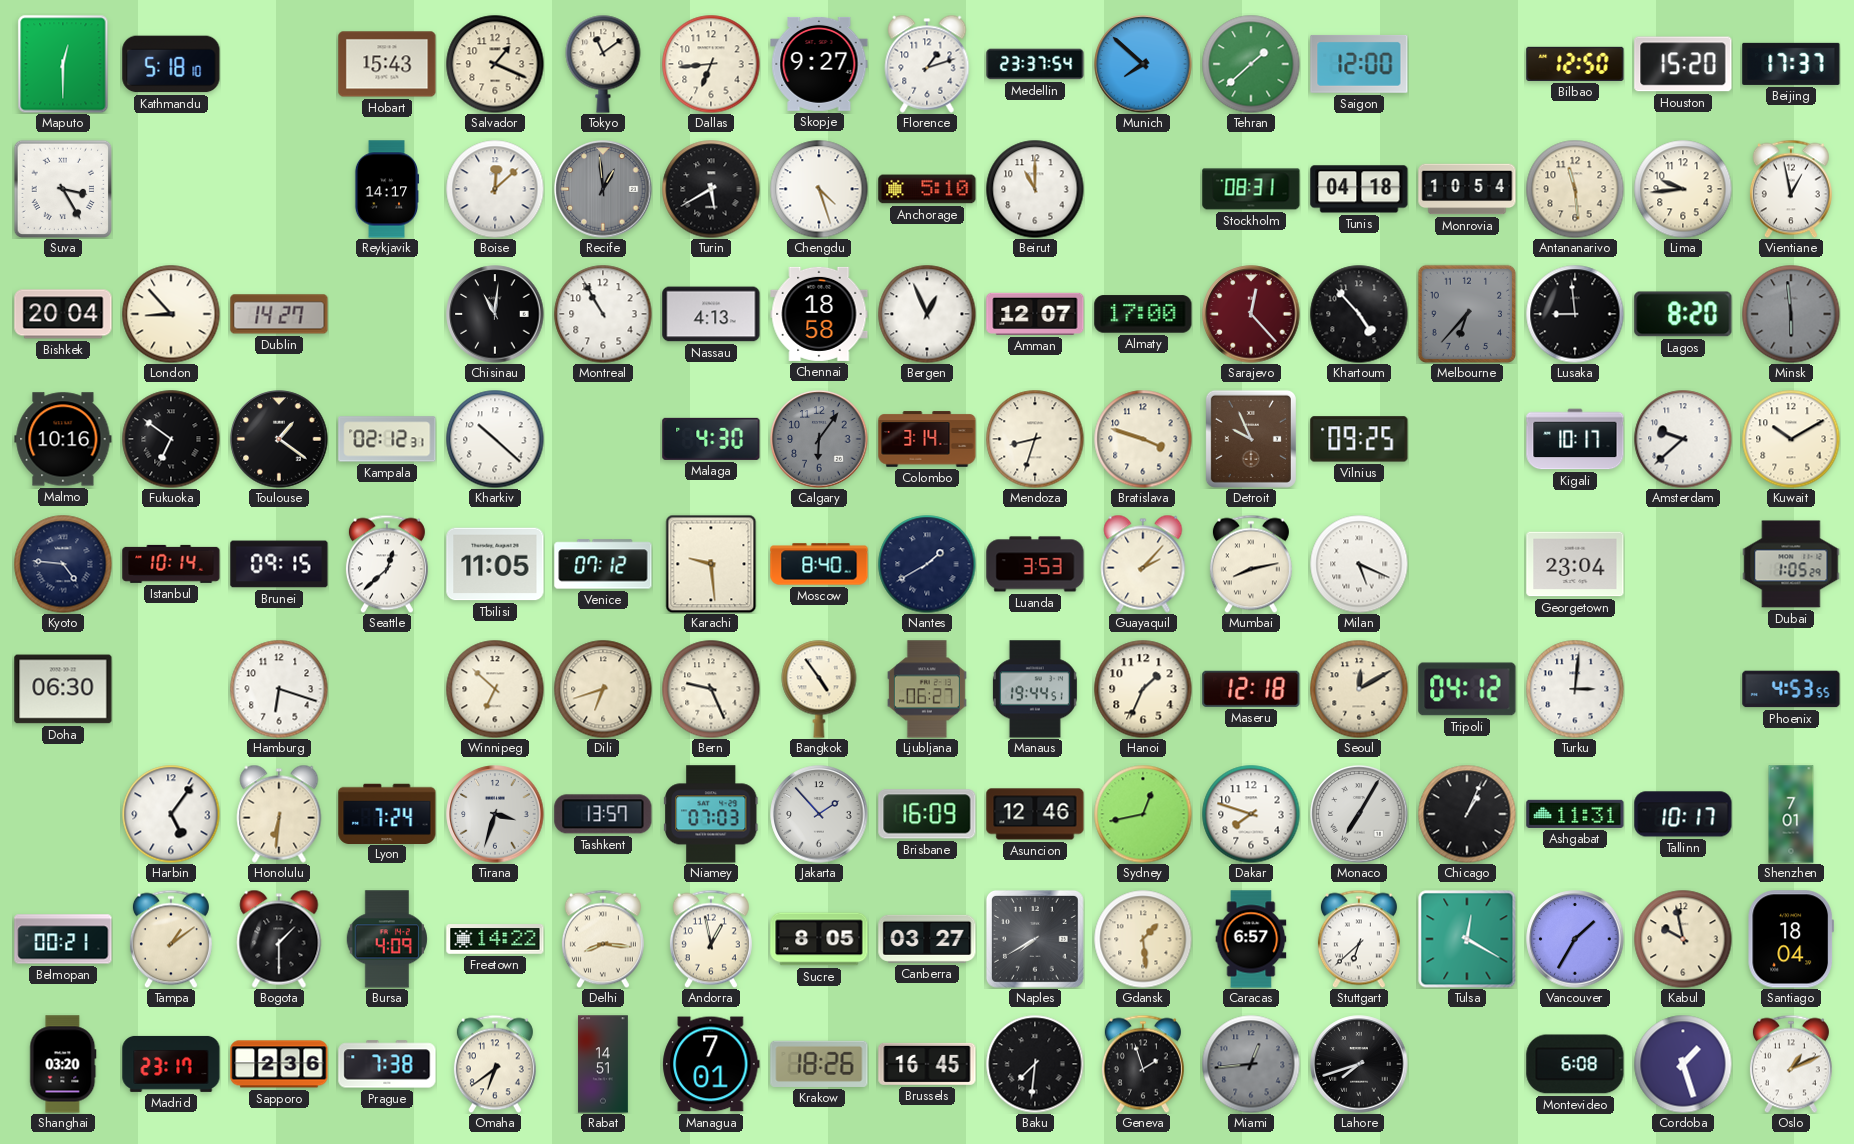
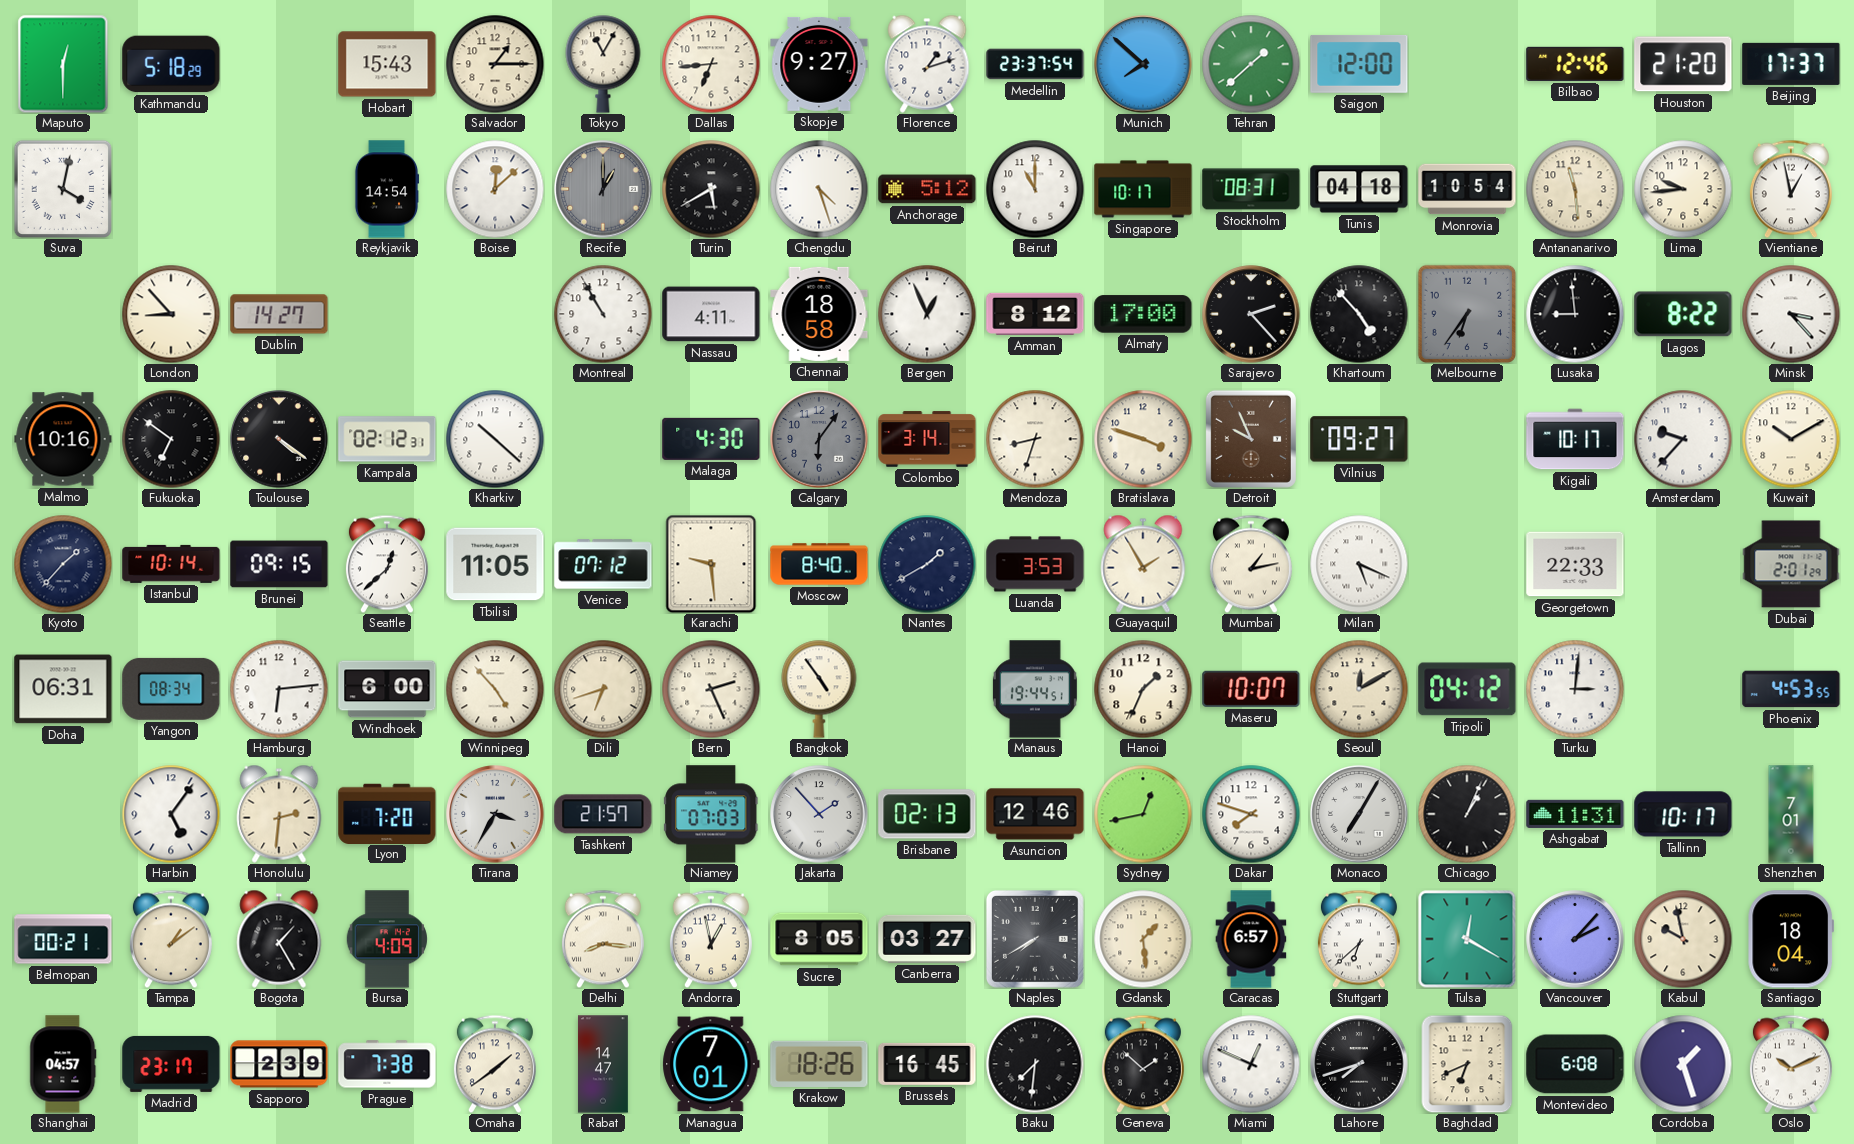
Kathmandu: 5:18:10 -> 5:18:29
Salvador: 1:19 -> 1:15
Tokyo: 11:09 -> 11:05
Bilbao: 12:50 -> 12:46
Houston: 15:20 -> 21:20
Suva: 3:25 -> 4:02
Reykjavik: 14:17 -> 14:54
Recife: 12:59 -> 1:00
Anchorage: 5:10 -> 5:12
Singapore: none -> 10:17
Bishkek: 20:04 -> none
Chisinau: 11:01 -> none
Nassau: 4:13 -> 4:11
Amman: 12:07 -> 8:12
Sarajevo: 12:23 -> 2:23
Sarajevo dial: burgundy -> black
Melbourne: 6:37 -> 6:36
Lagos: 8:20 -> 8:22
Minsk: 5:59 -> 3:23
Minsk dial: grey -> white
Toulouse: 1:21 -> 4:21
Vilnius: 09:25 -> 09:27
Amsterdam: 9:38 -> 9:37
Kyoto: 4:46 -> 1:37
Guayaquil: 2:07 -> 1:55
Mumbai: 8:13 -> 1:13
Georgetown: 23:04 -> 22:33
Dubai: 1:05 -> 2:01
Doha: 06:30 -> 06:31
Yangon: none -> 08:34
Hamburg: 6:18 -> 6:14
Windhoek: none -> 6:00
Winnipeg: 6:52 -> 4:53
Bern: 9:26 -> 2:26
Ljubljana: 06:27 -> none
Maseru: 12:18 -> 10:07
Honolulu: 6:31 -> 2:31
Lyon: 7:24 -> 7:20
Tirana: 3:33 -> 3:35
Tashkent: 13:57 -> 21:57
Brisbane: 16:09 -> 02:13
Bogota: 1:30 -> 1:25
Freetown: 14:22 -> none
Vancouver: 1:35 -> 2:07
Shanghai: 03:20 -> 04:57
Sapporo: 2:36 -> 2:39
Omaha: 6:39 -> 1:39
Rabat: 14:51 -> 14:47
Geneva: 1:57 -> 1:52
Miami: 12:44 -> 12:49
Miami dial: grey -> white
Baghdad: none -> 6:41
Oslo: 1:11 -> 10:11
